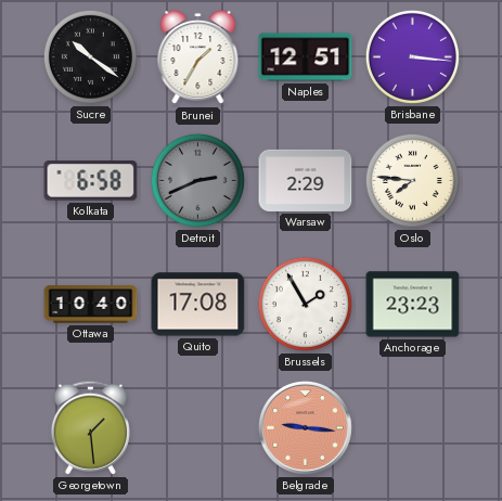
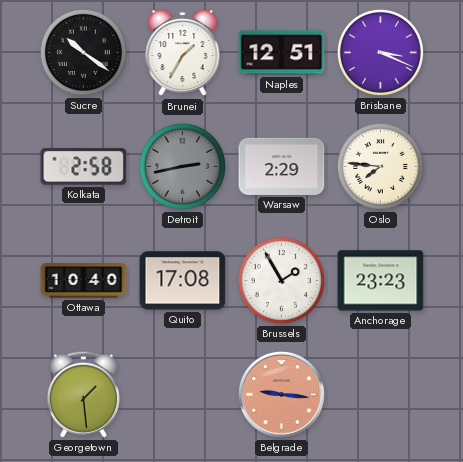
Brisbane: 3:16 -> 3:19
Kolkata: 6:58 -> 2:58
Detroit: 2:41 -> 2:43
